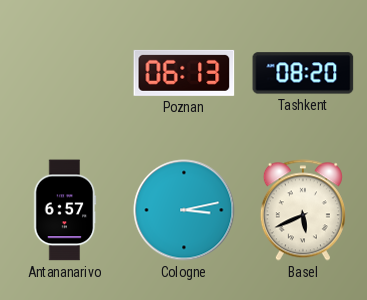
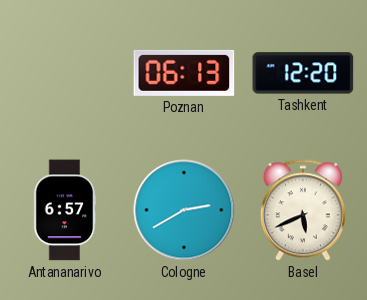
Tashkent: 08:20 -> 12:20
Cologne: 3:13 -> 2:40
